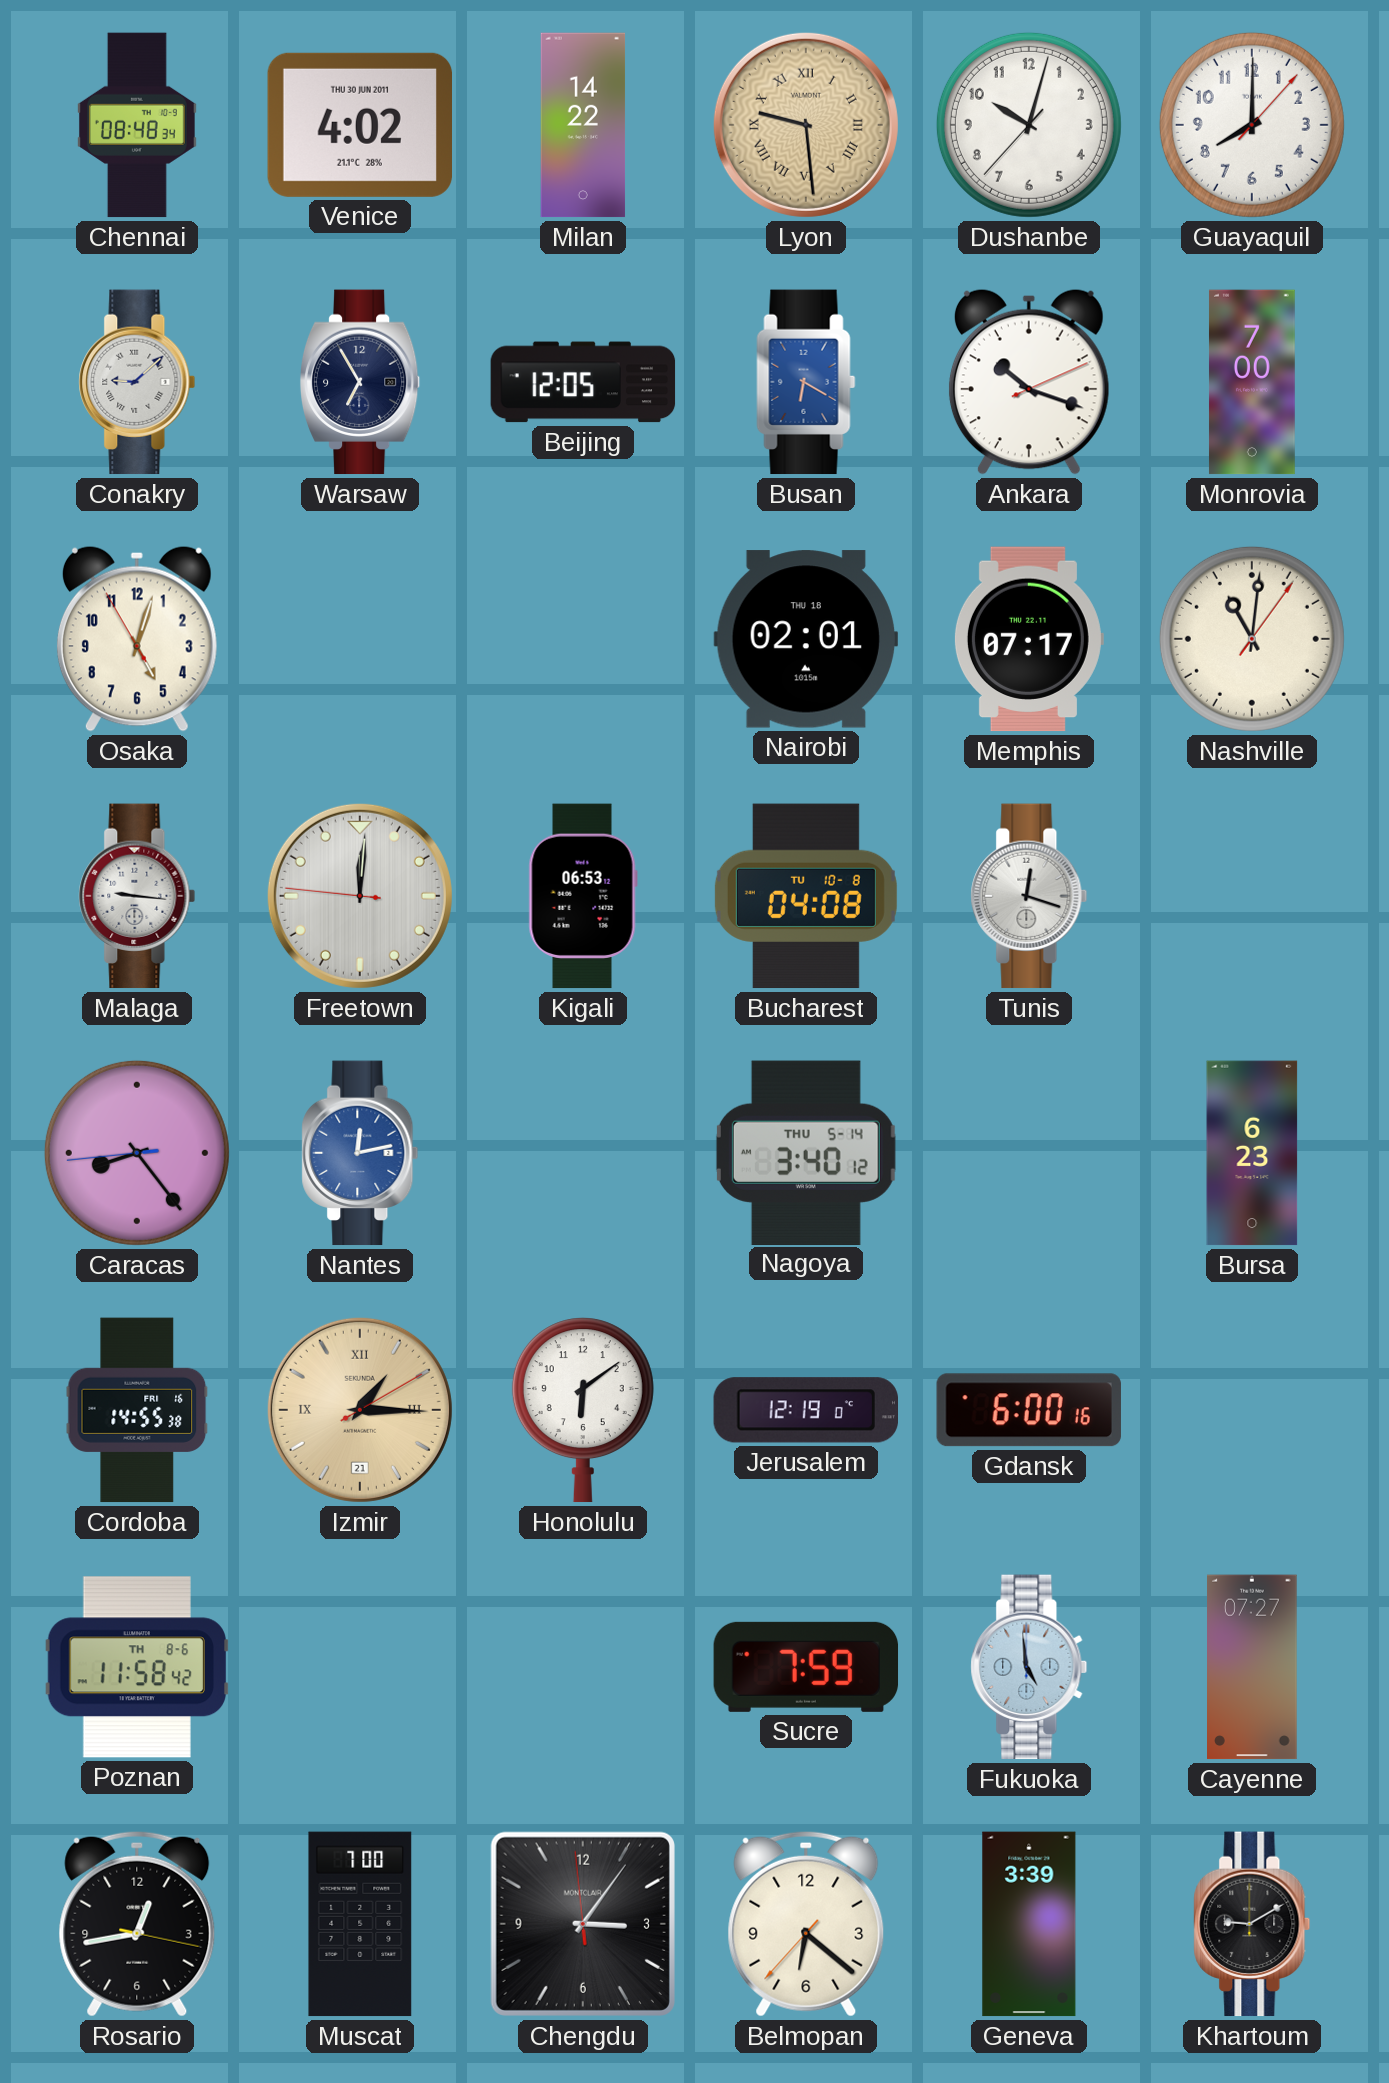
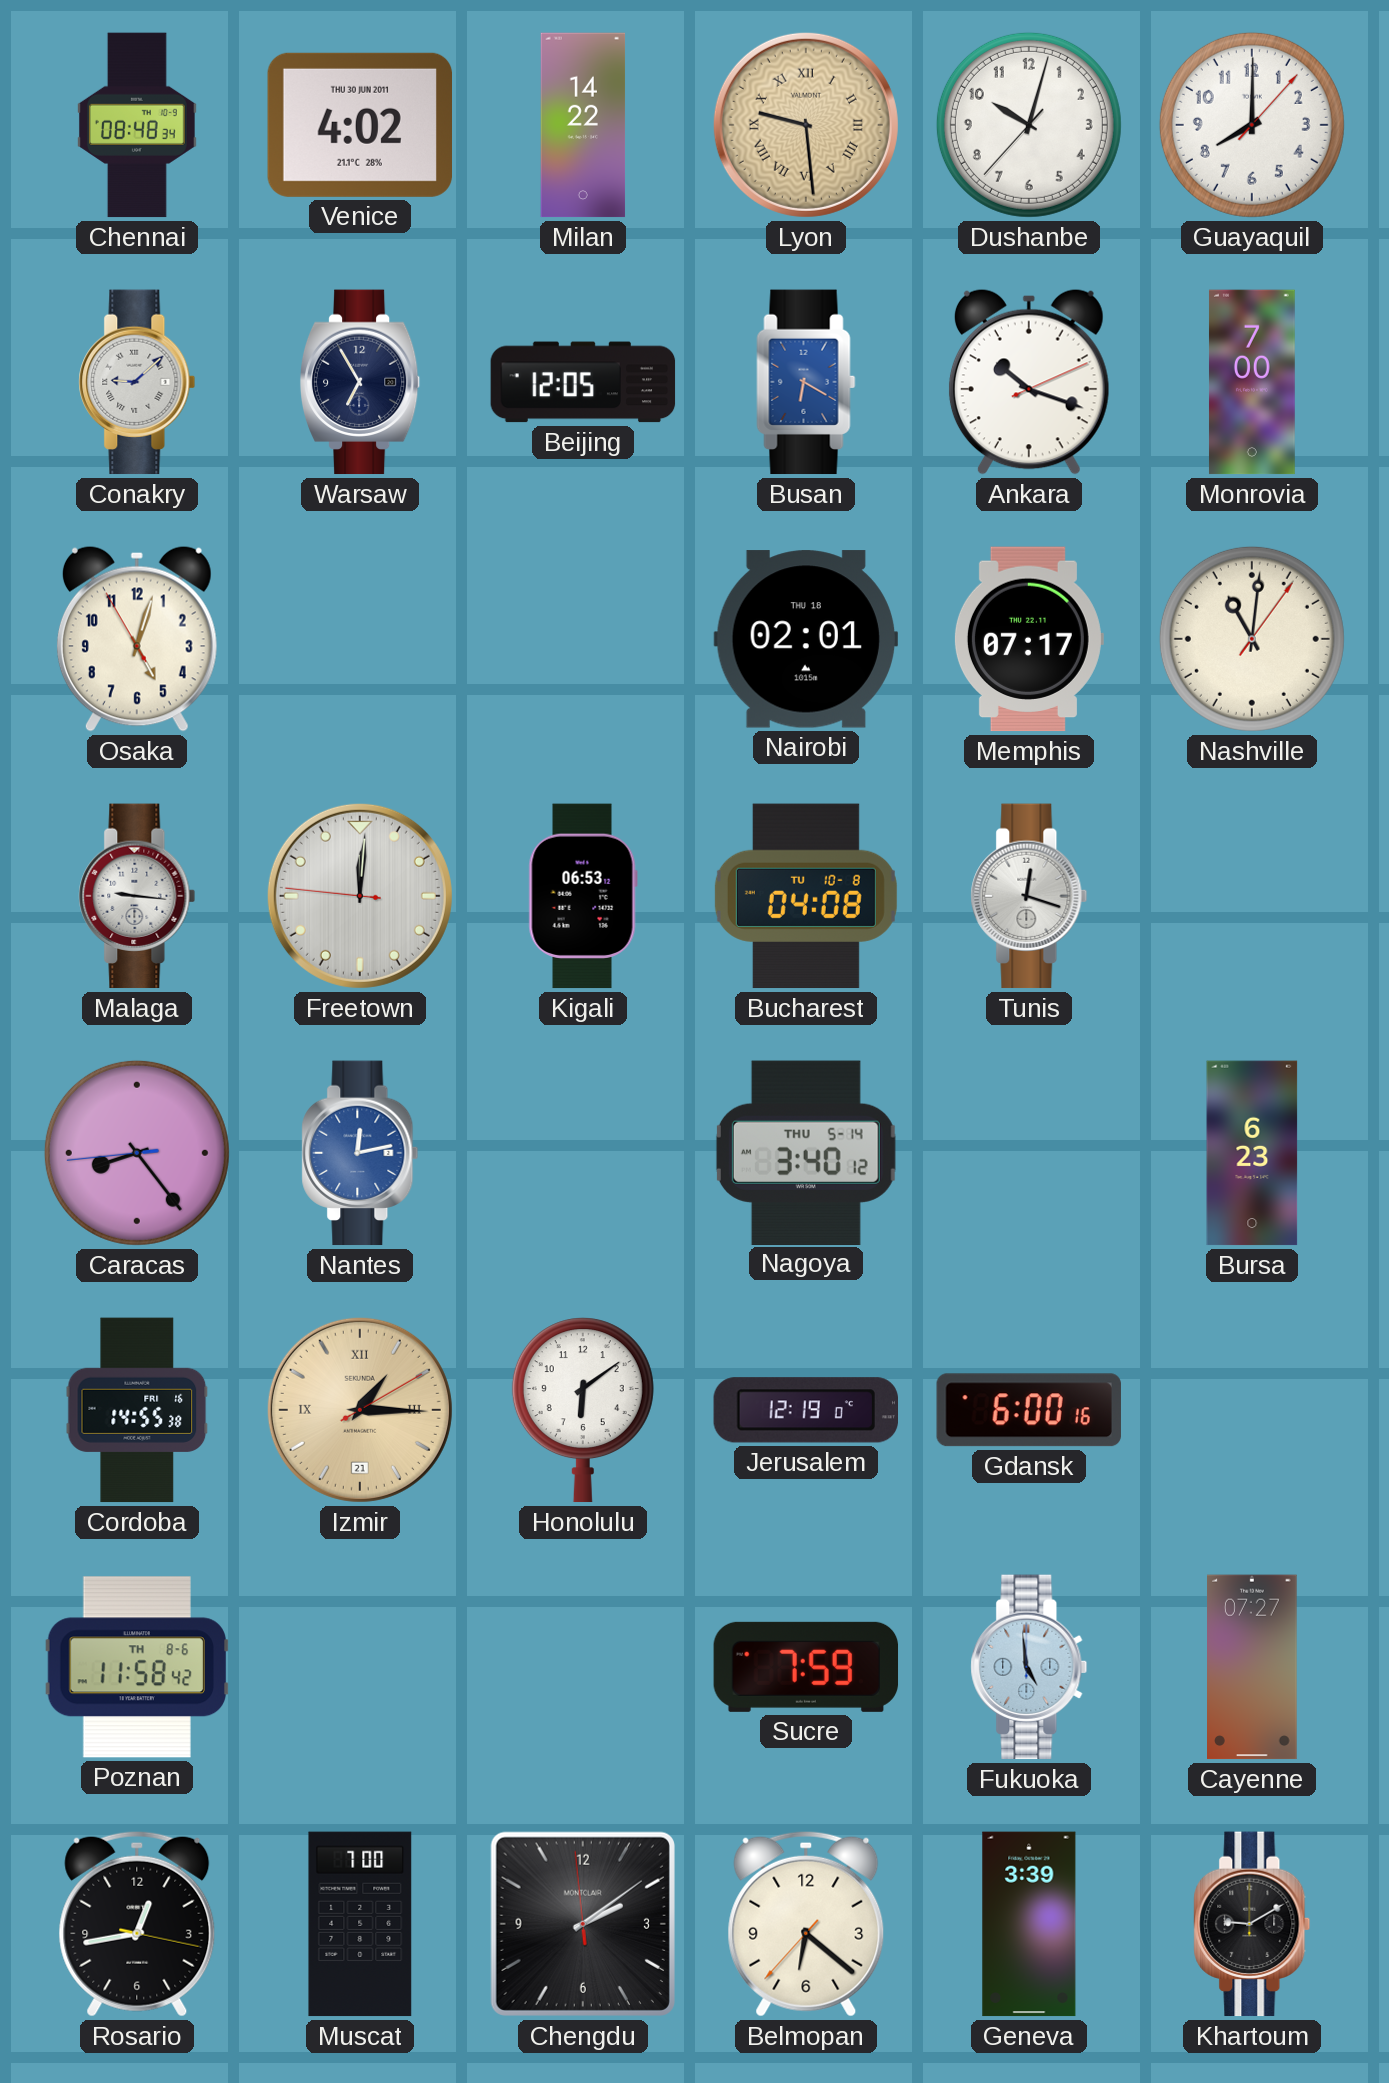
Chengdu: 3:05 -> 2:08
